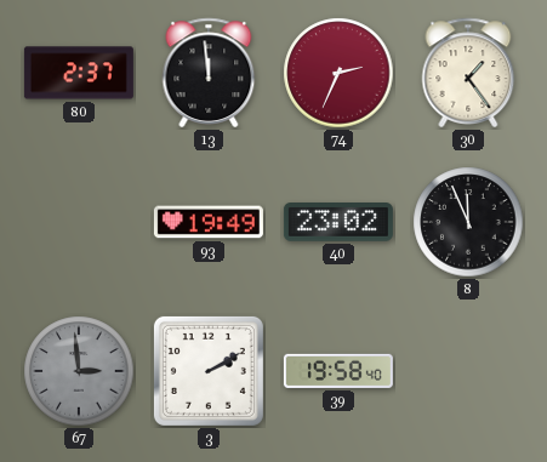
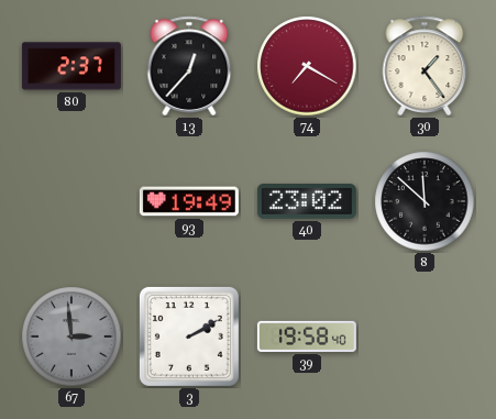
13: 11:59 -> 12:37
74: 2:34 -> 7:20
8: 11:56 -> 11:52
